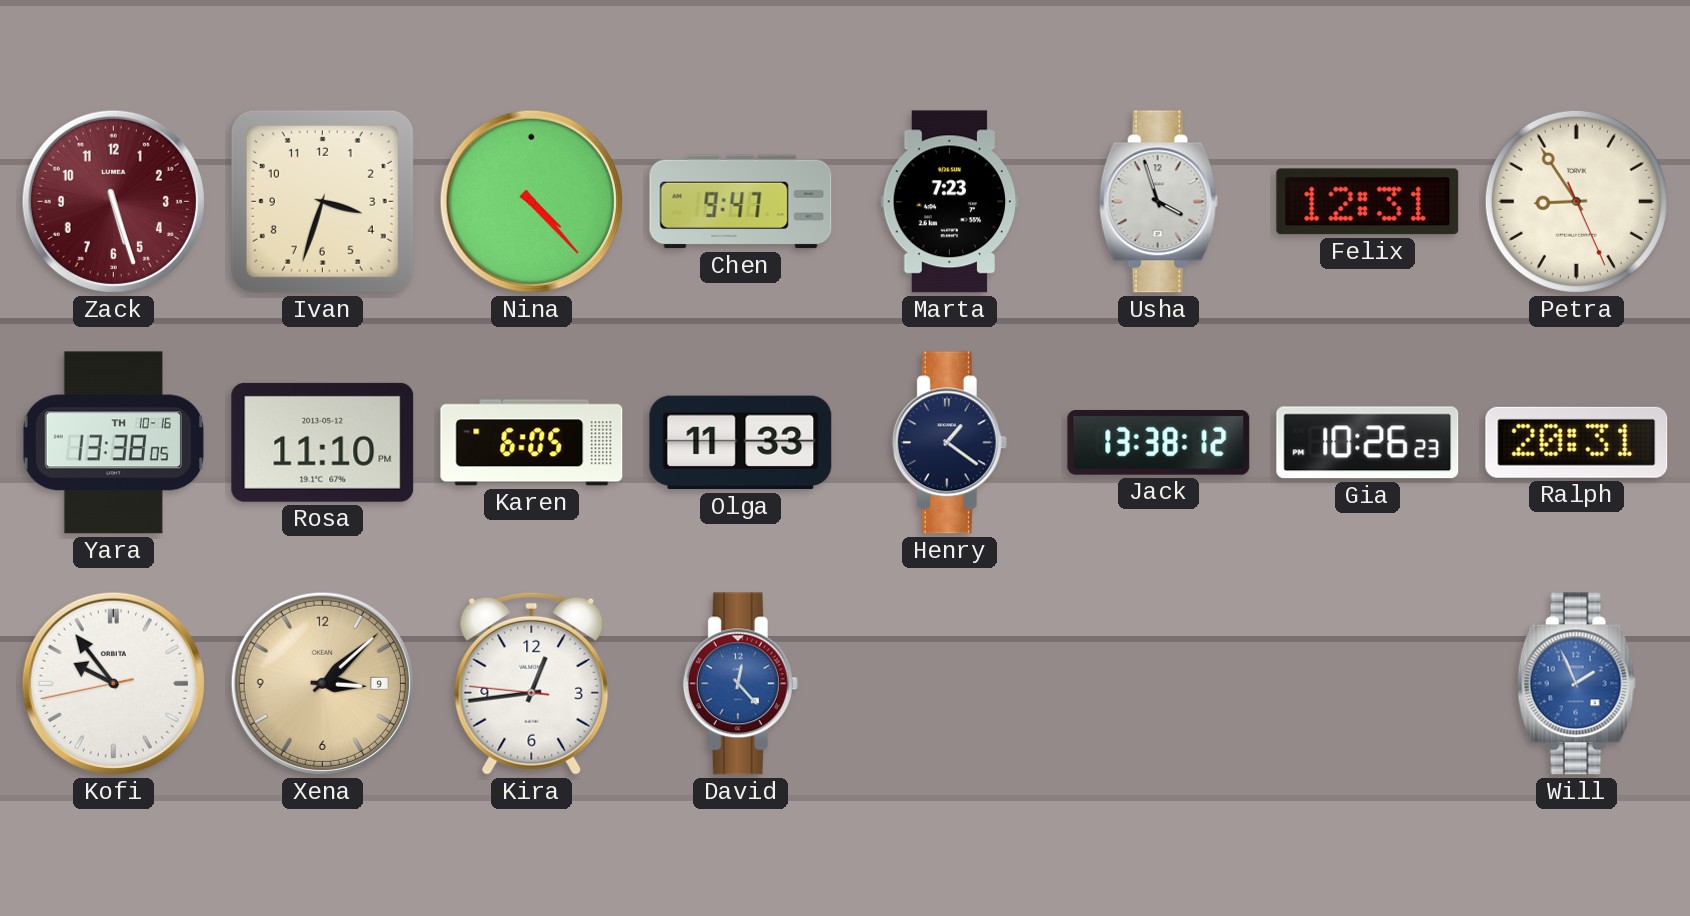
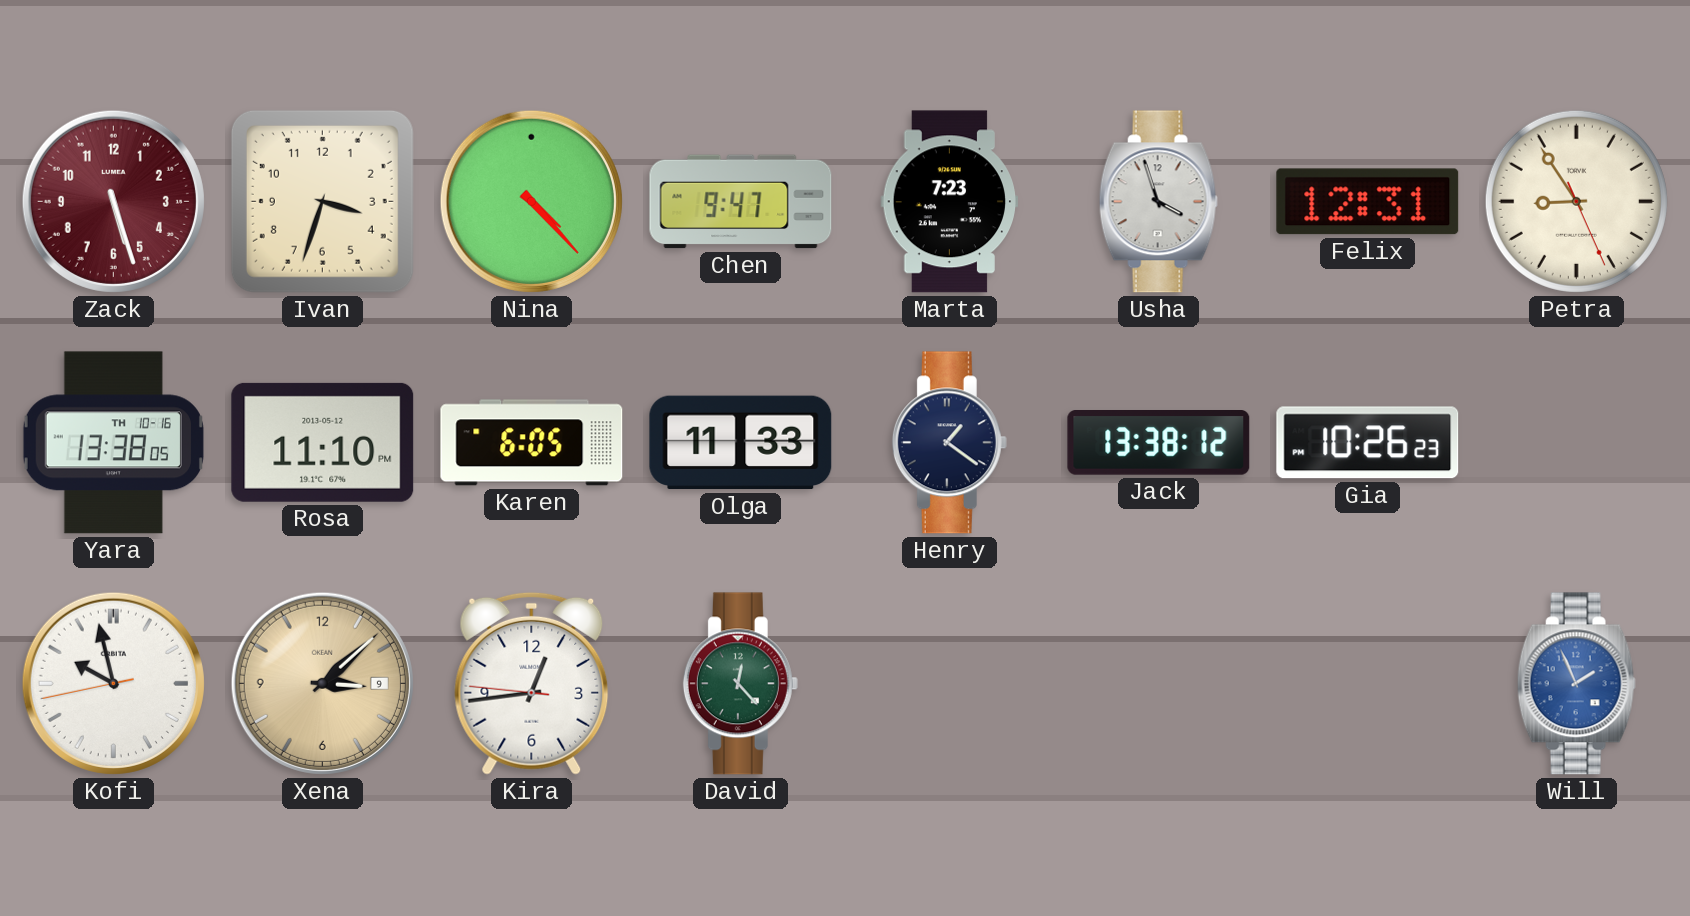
Ralph: 20:31 -> none
Kofi: 9:53 -> 9:57
David dial: blue -> green
